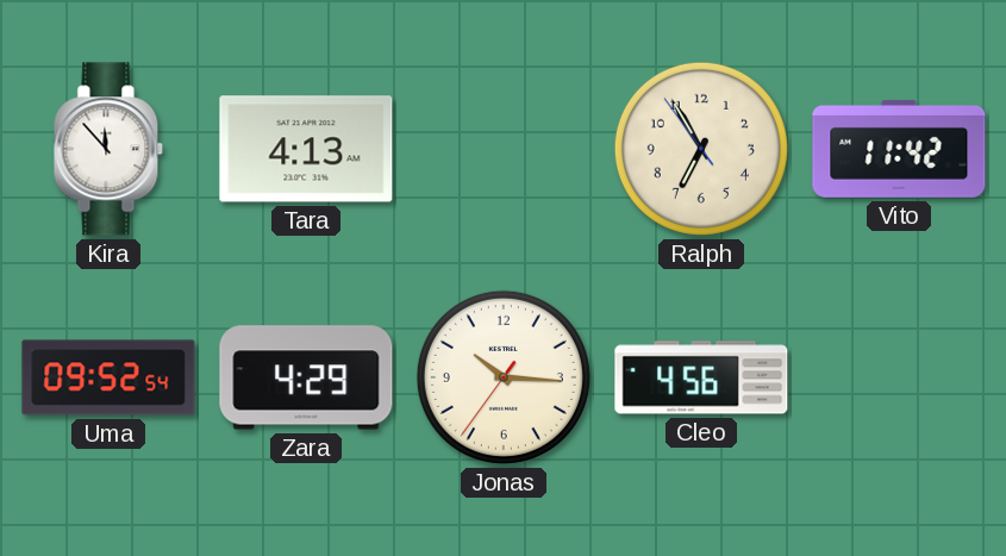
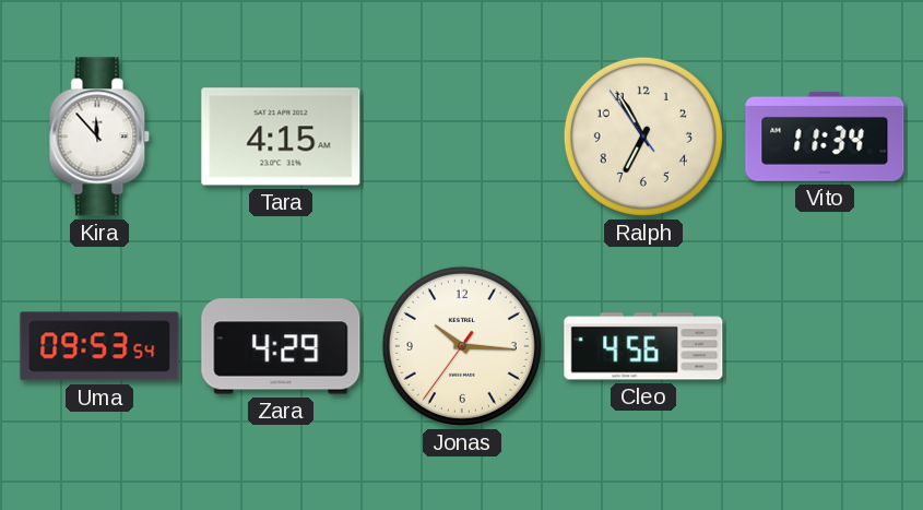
Tara: 4:13 -> 4:15
Vito: 11:42 -> 11:34
Uma: 09:52 -> 09:53
